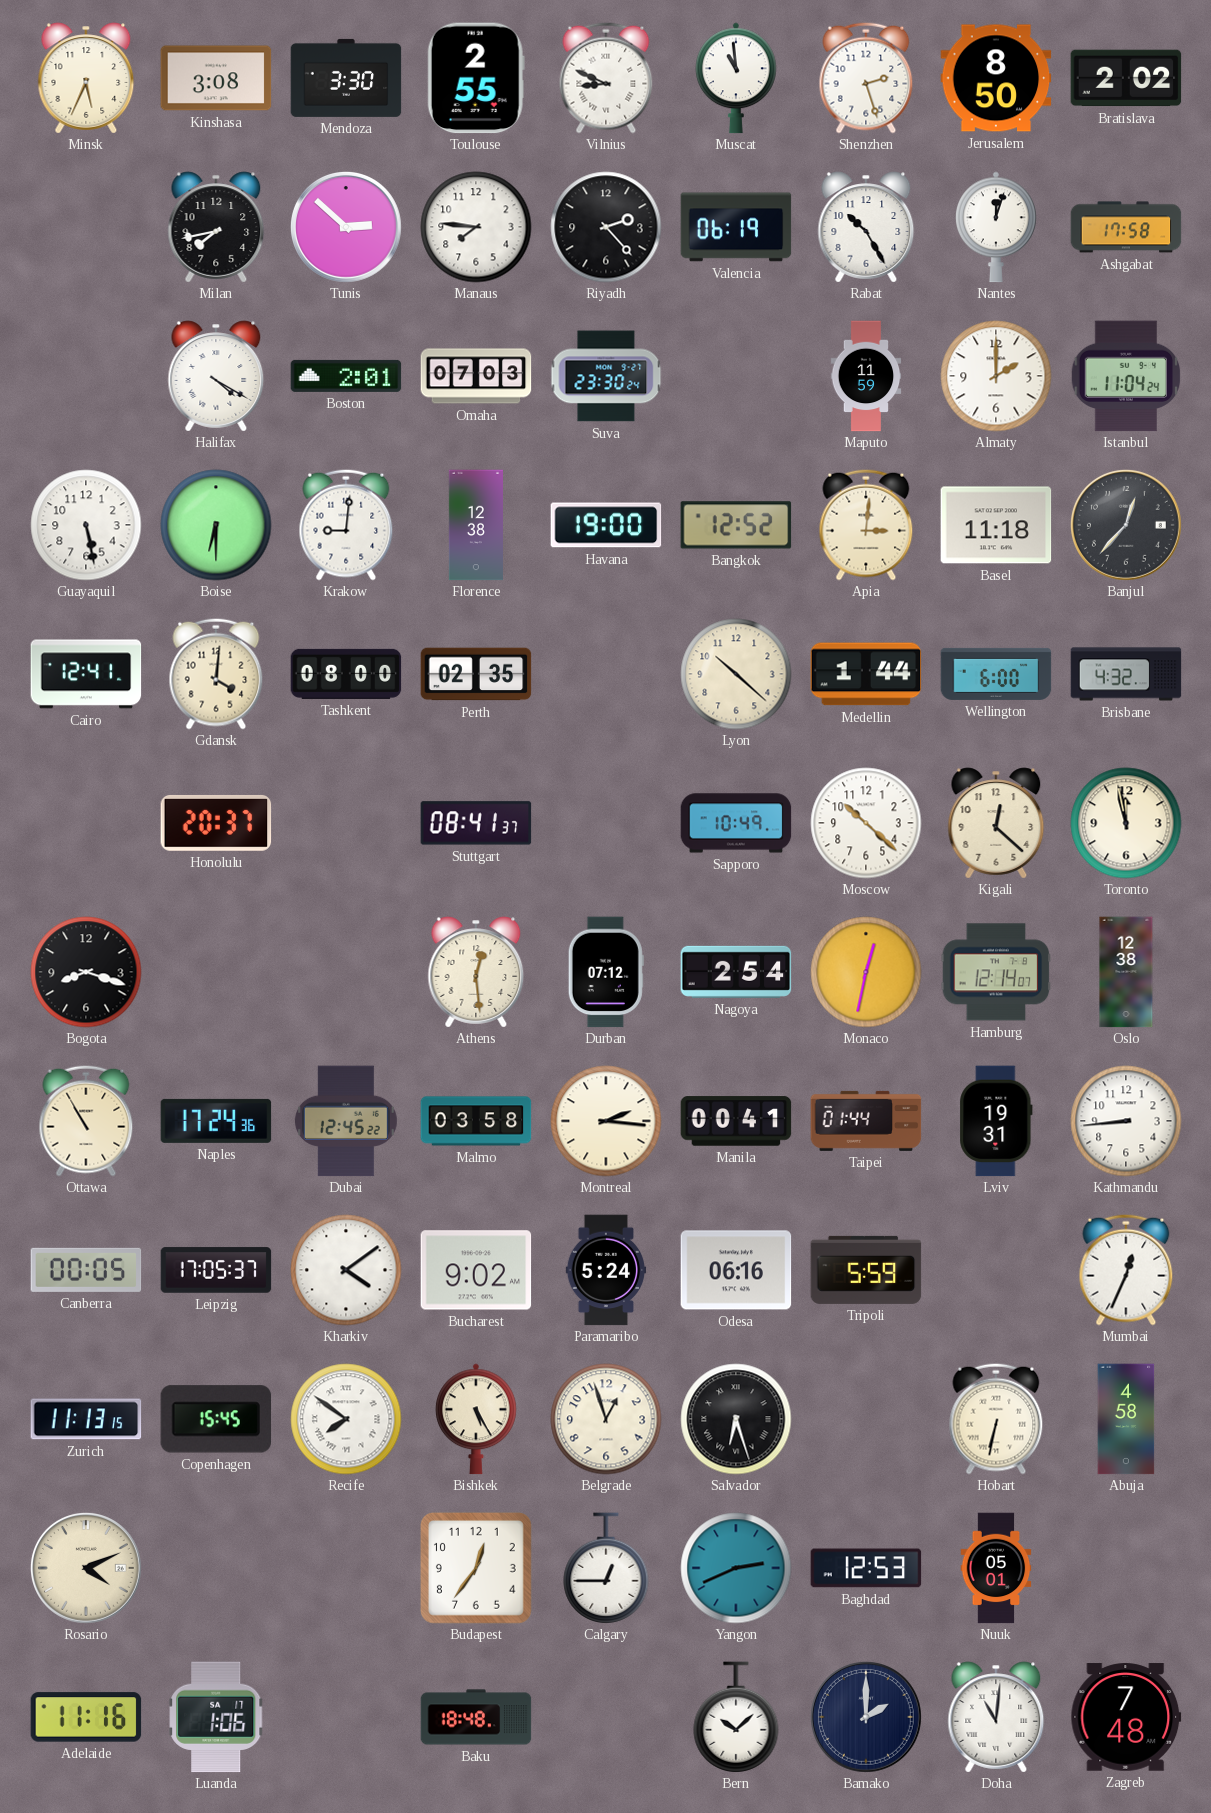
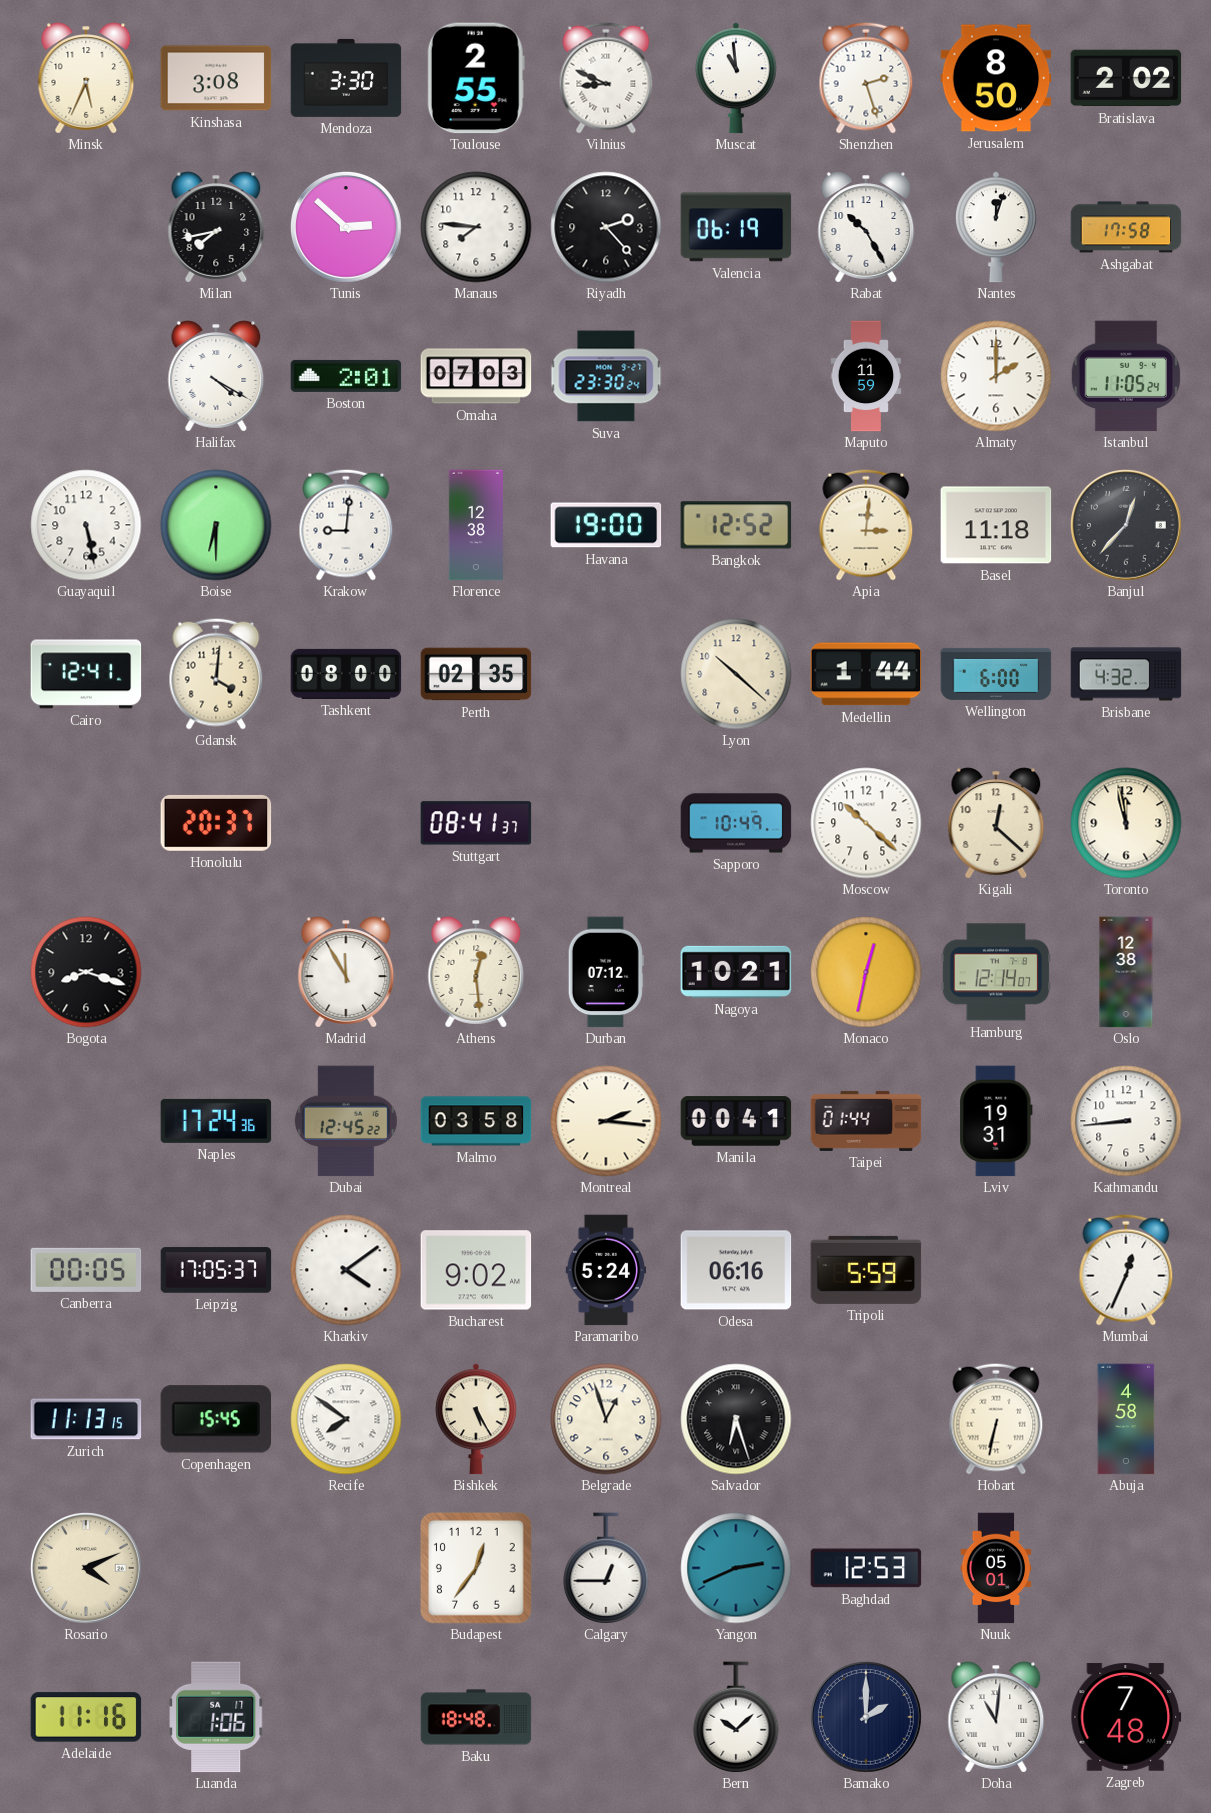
Istanbul: 11:04 -> 11:05
Madrid: none -> 11:55
Nagoya: 2:54 -> 10:21
Ottawa: 10:55 -> none
